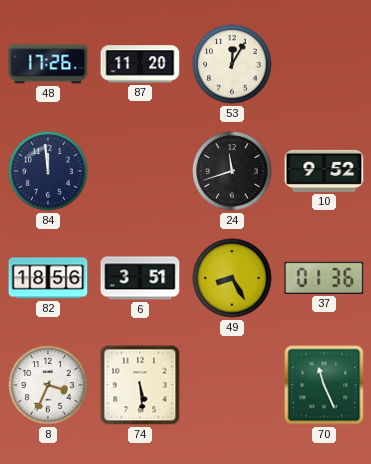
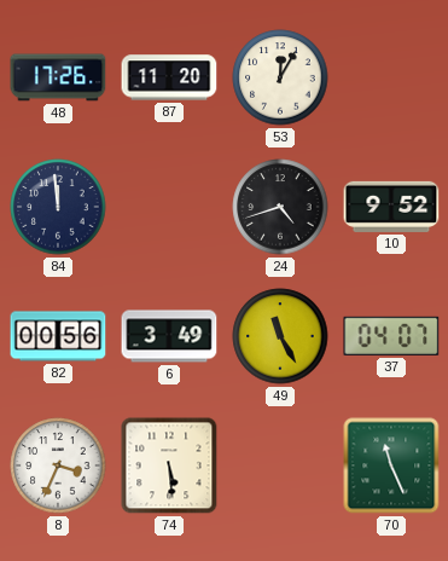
24: 11:42 -> 4:42
82: 18:56 -> 00:56
6: 3:51 -> 3:49
49: 8:25 -> 11:25
37: 01:36 -> 04:07
